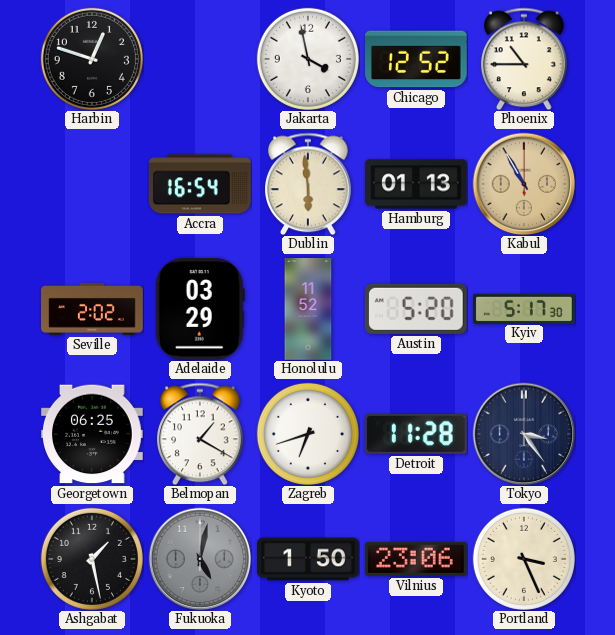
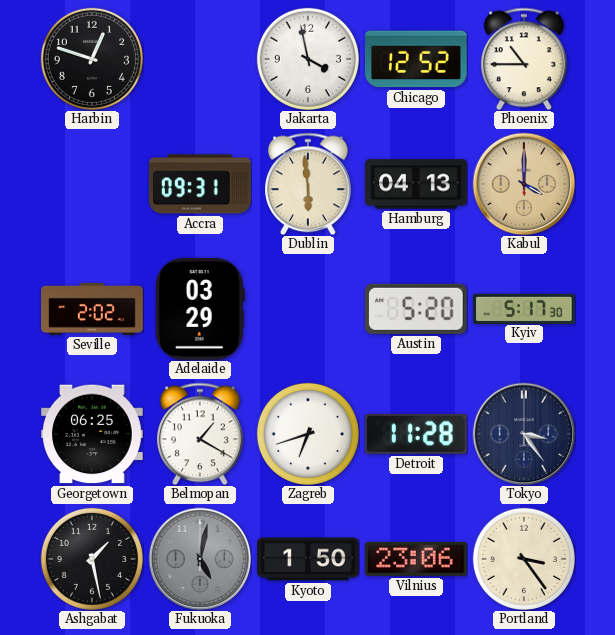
Accra: 16:54 -> 09:31
Hamburg: 01:13 -> 04:13
Kabul: 10:55 -> 4:00
Honolulu: 11:52 -> none
Portland: 3:26 -> 3:24
